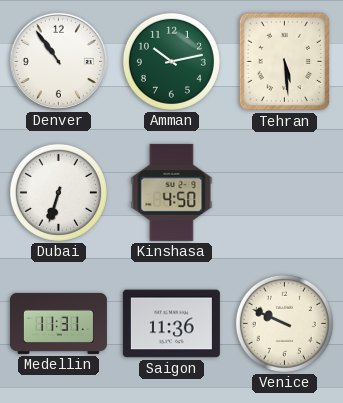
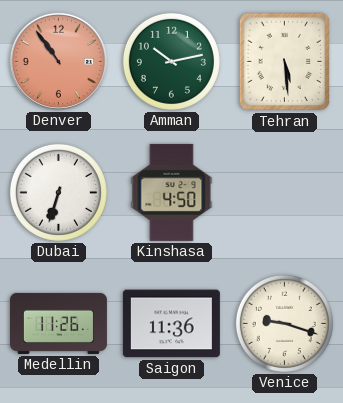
Denver dial: white -> salmon
Medellin: 11:31 -> 11:26
Venice: 9:49 -> 9:18
